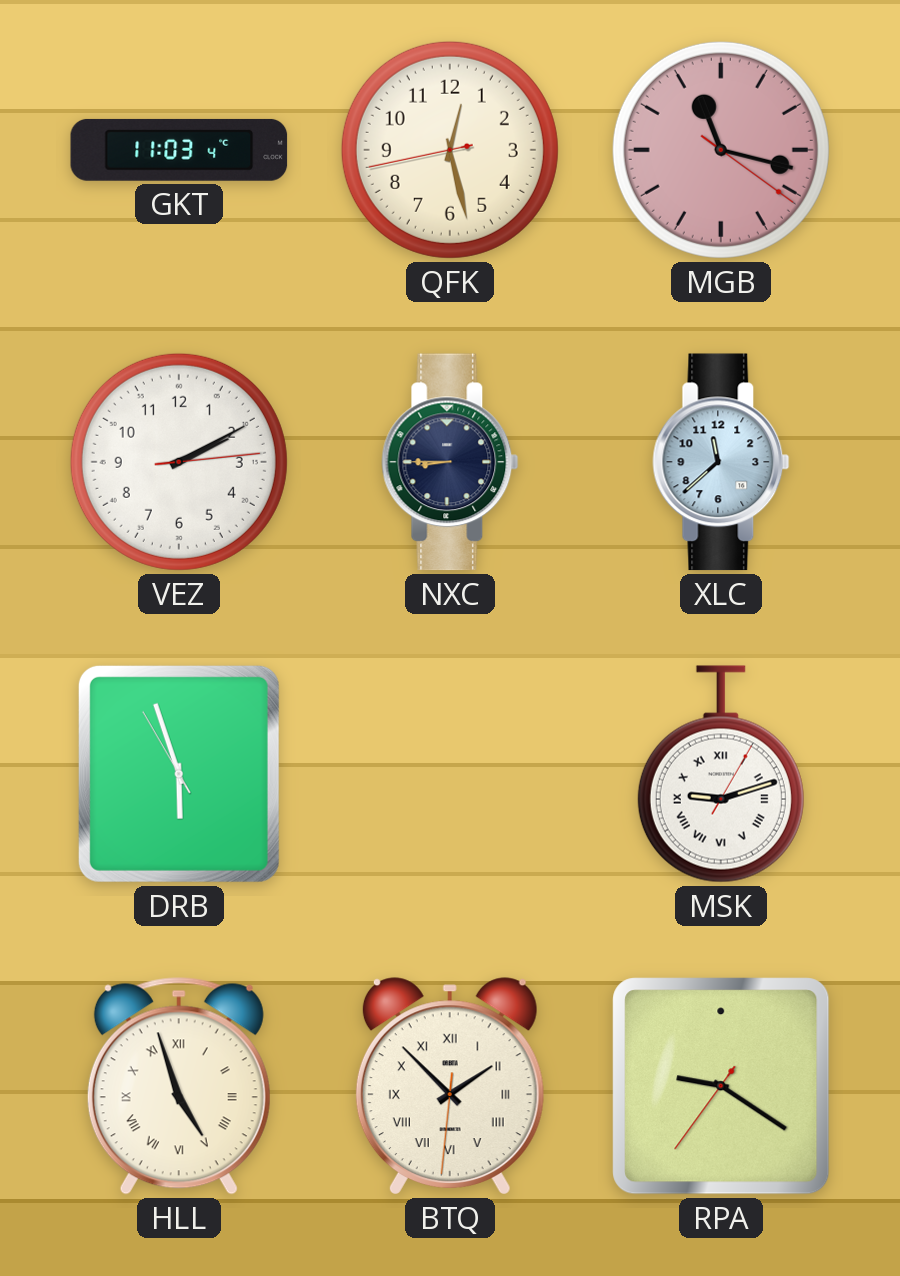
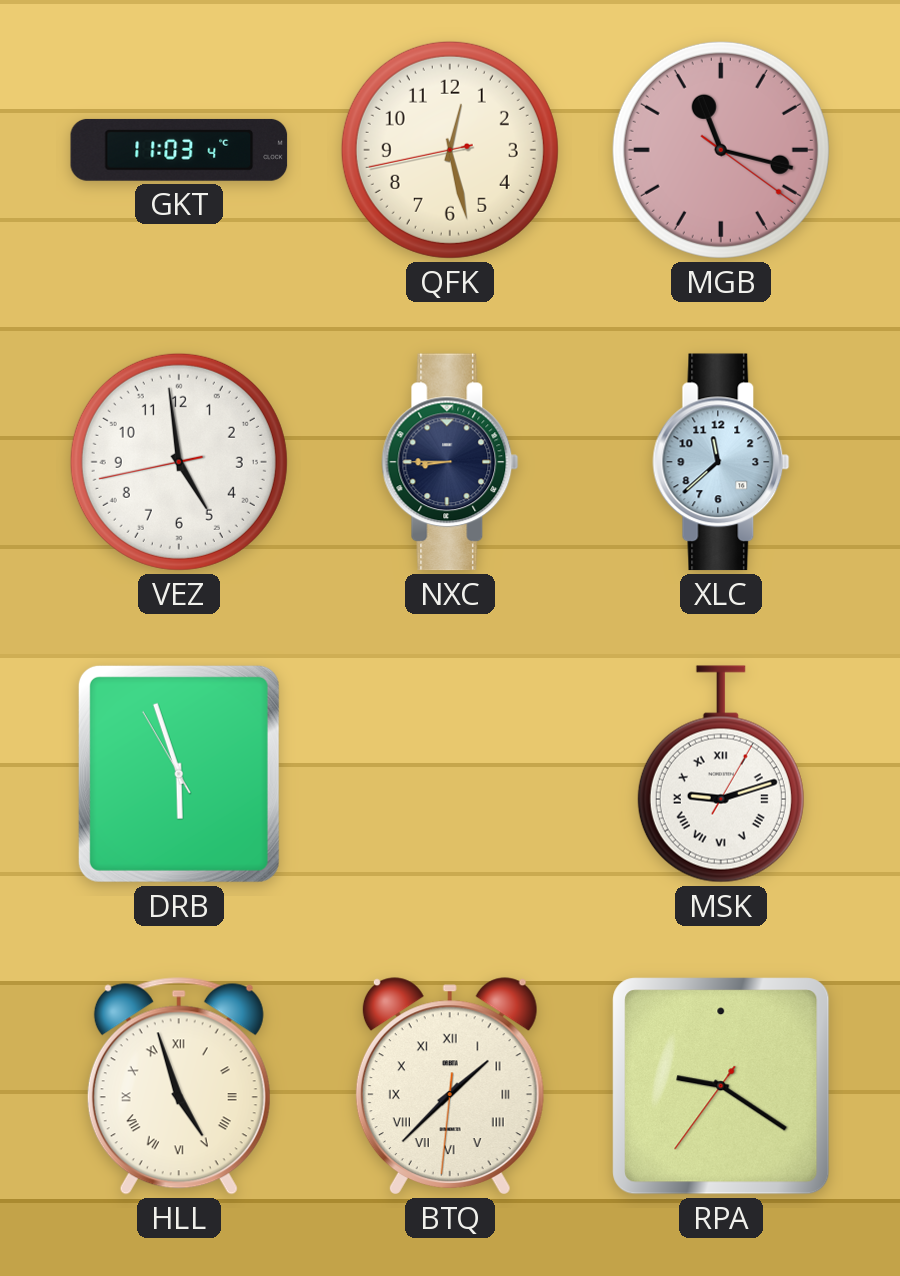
VEZ: 2:10 -> 4:58
BTQ: 1:52 -> 1:37
